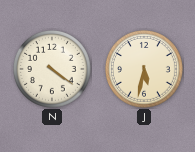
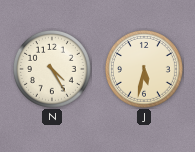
N: 4:21 -> 4:25
